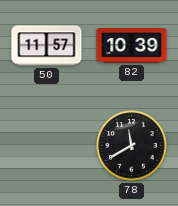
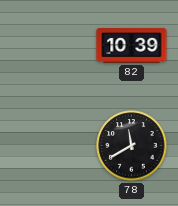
50: 11:57 -> none
